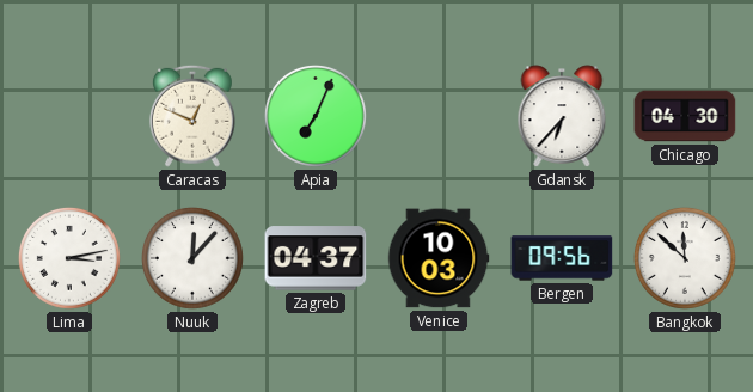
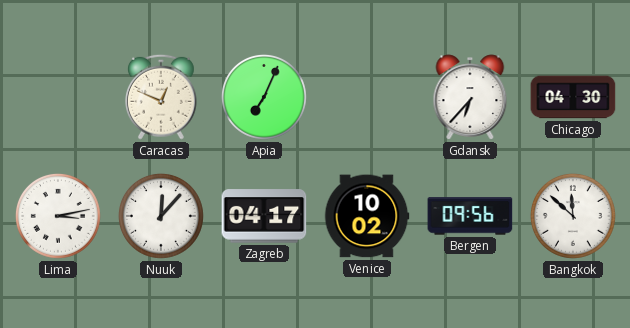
Zagreb: 04:37 -> 04:17
Venice: 10:03 -> 10:02
